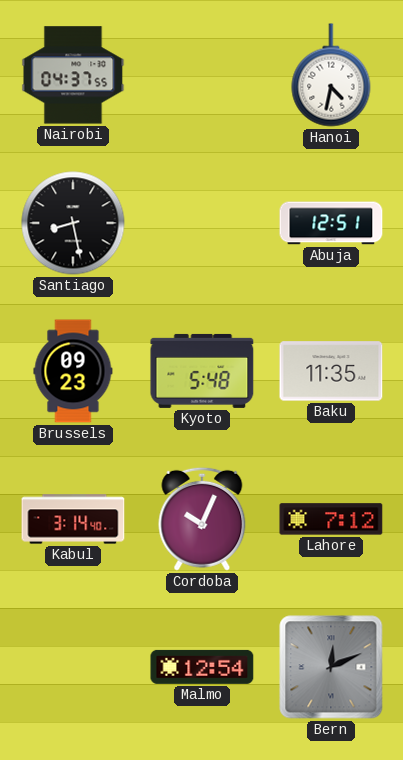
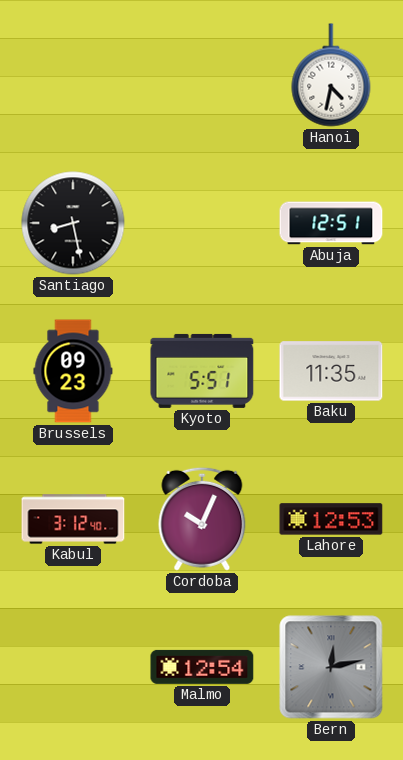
Nairobi: 04:37 -> none
Kyoto: 5:48 -> 5:51
Kabul: 3:14 -> 3:12
Lahore: 7:12 -> 12:53
Bern: 12:11 -> 12:13
